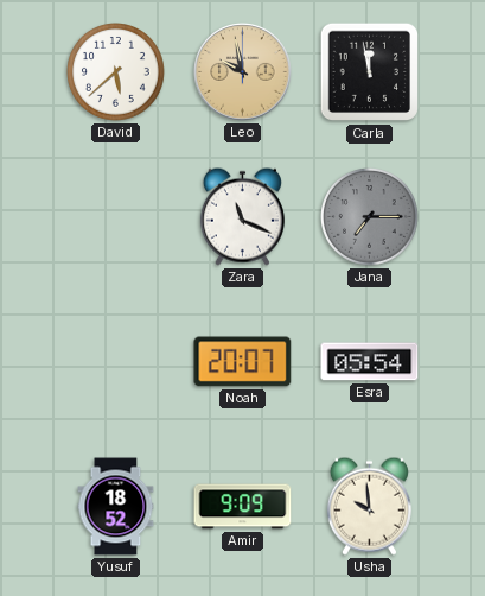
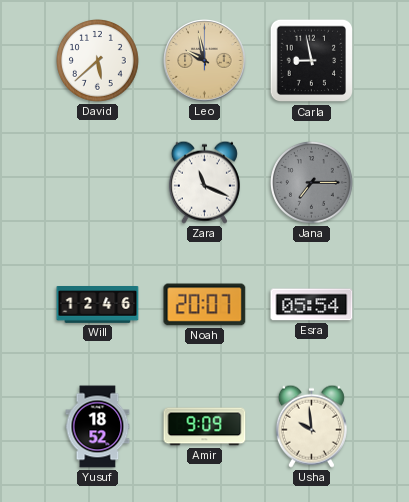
Carla: 11:58 -> 8:58
Will: none -> 12:46
